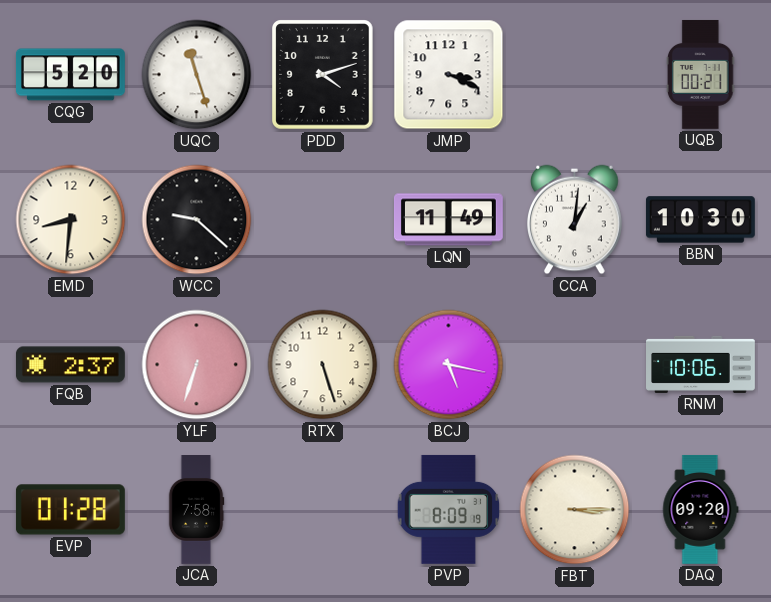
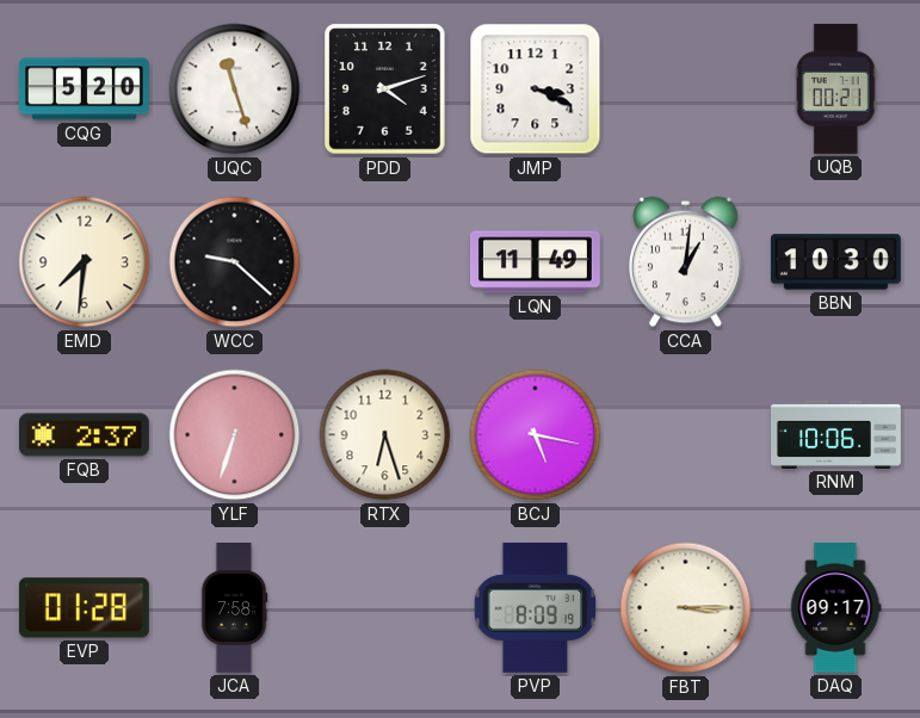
EMD: 8:31 -> 7:31
RTX: 5:27 -> 6:27
DAQ: 09:20 -> 09:17
